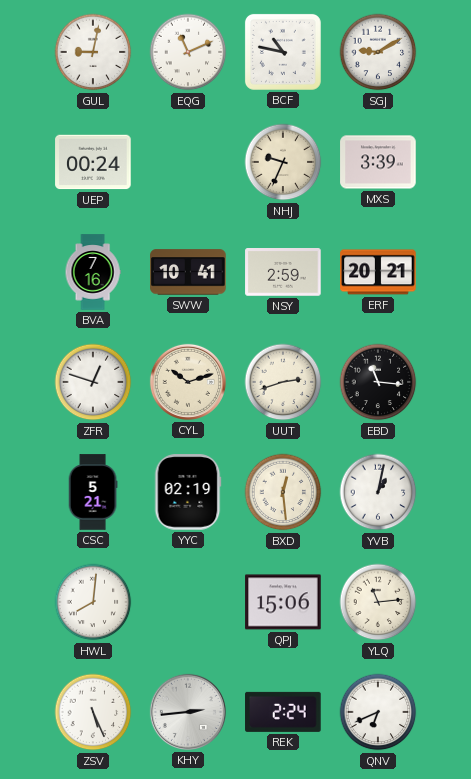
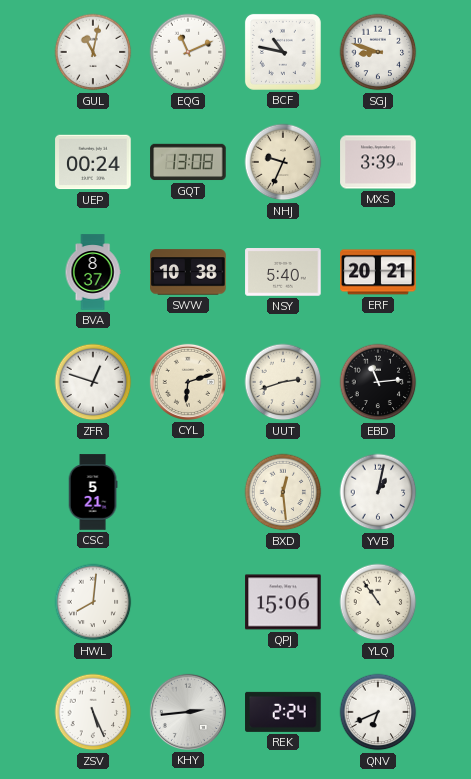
GUL: 9:02 -> 11:02
SGJ: 9:10 -> 8:48
GQT: none -> 13:08
BVA: 7:16 -> 8:37
SWW: 10:41 -> 10:38
NSY: 2:59 -> 5:40
CYL: 10:12 -> 6:12
EBD: 11:16 -> 11:14
YYC: 02:19 -> none
YLQ: 11:14 -> 10:54
